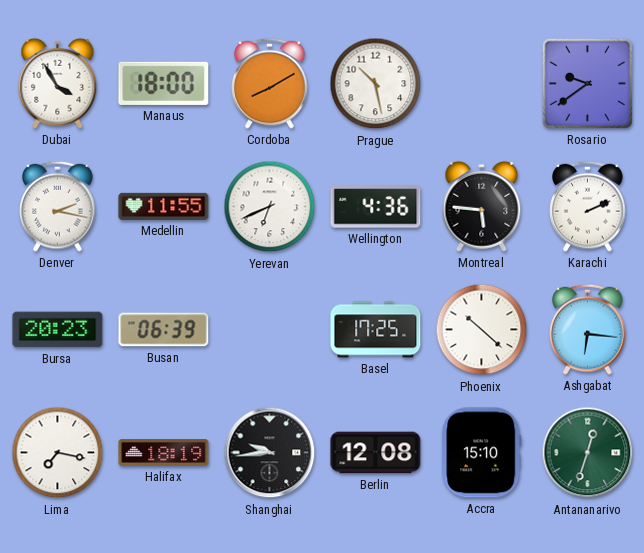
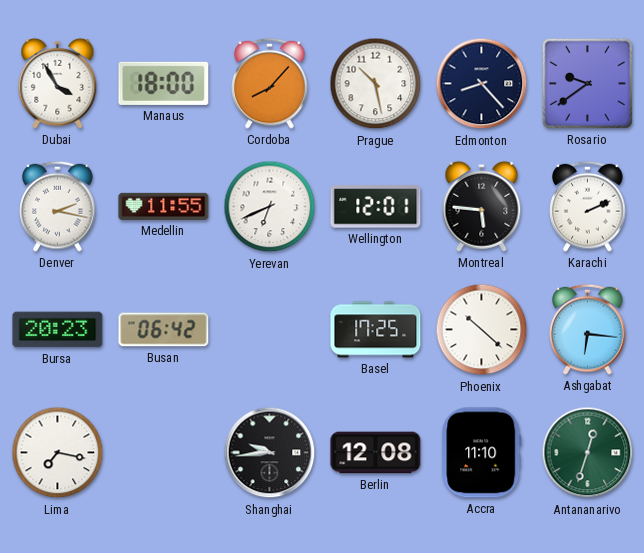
Cordoba: 8:10 -> 8:07
Edmonton: none -> 8:23
Wellington: 4:36 -> 12:01
Busan: 06:39 -> 06:42
Halifax: 18:19 -> none
Accra: 15:10 -> 11:10
